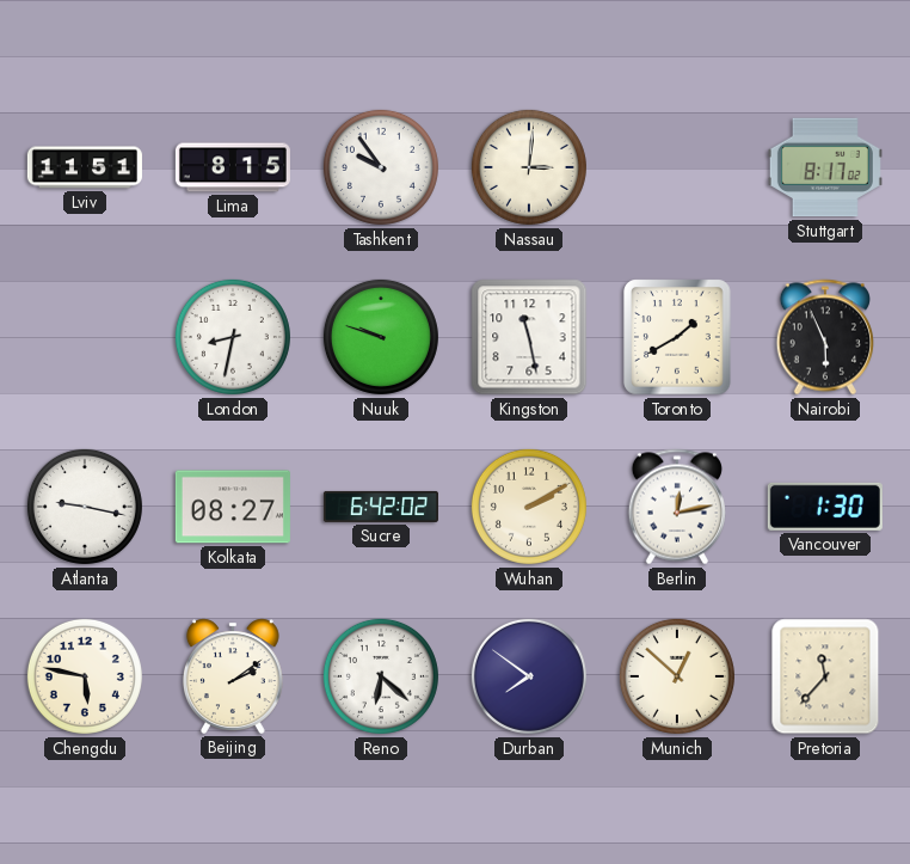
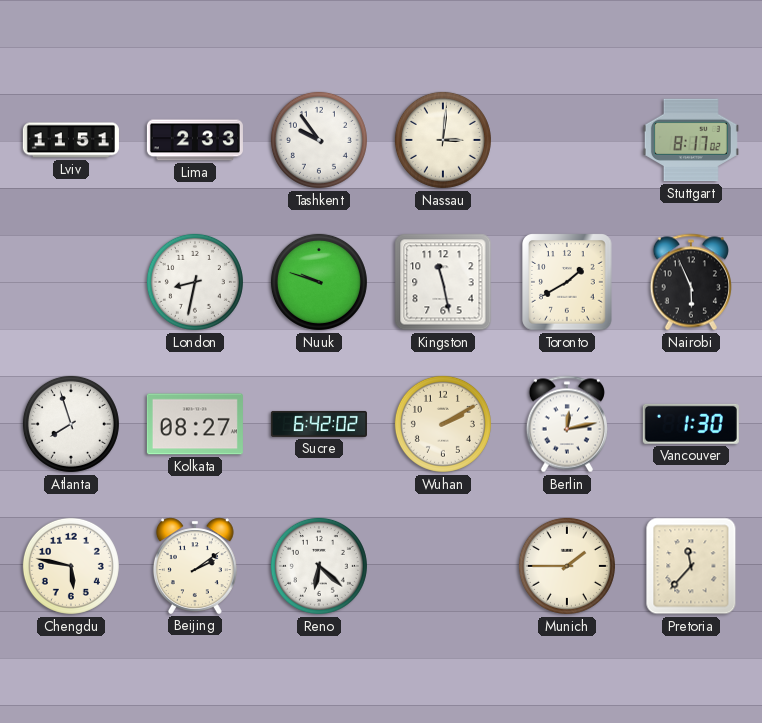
Lima: 8:15 -> 2:33
Atlanta: 9:17 -> 7:57
Durban: 7:51 -> none
Munich: 12:52 -> 1:45
